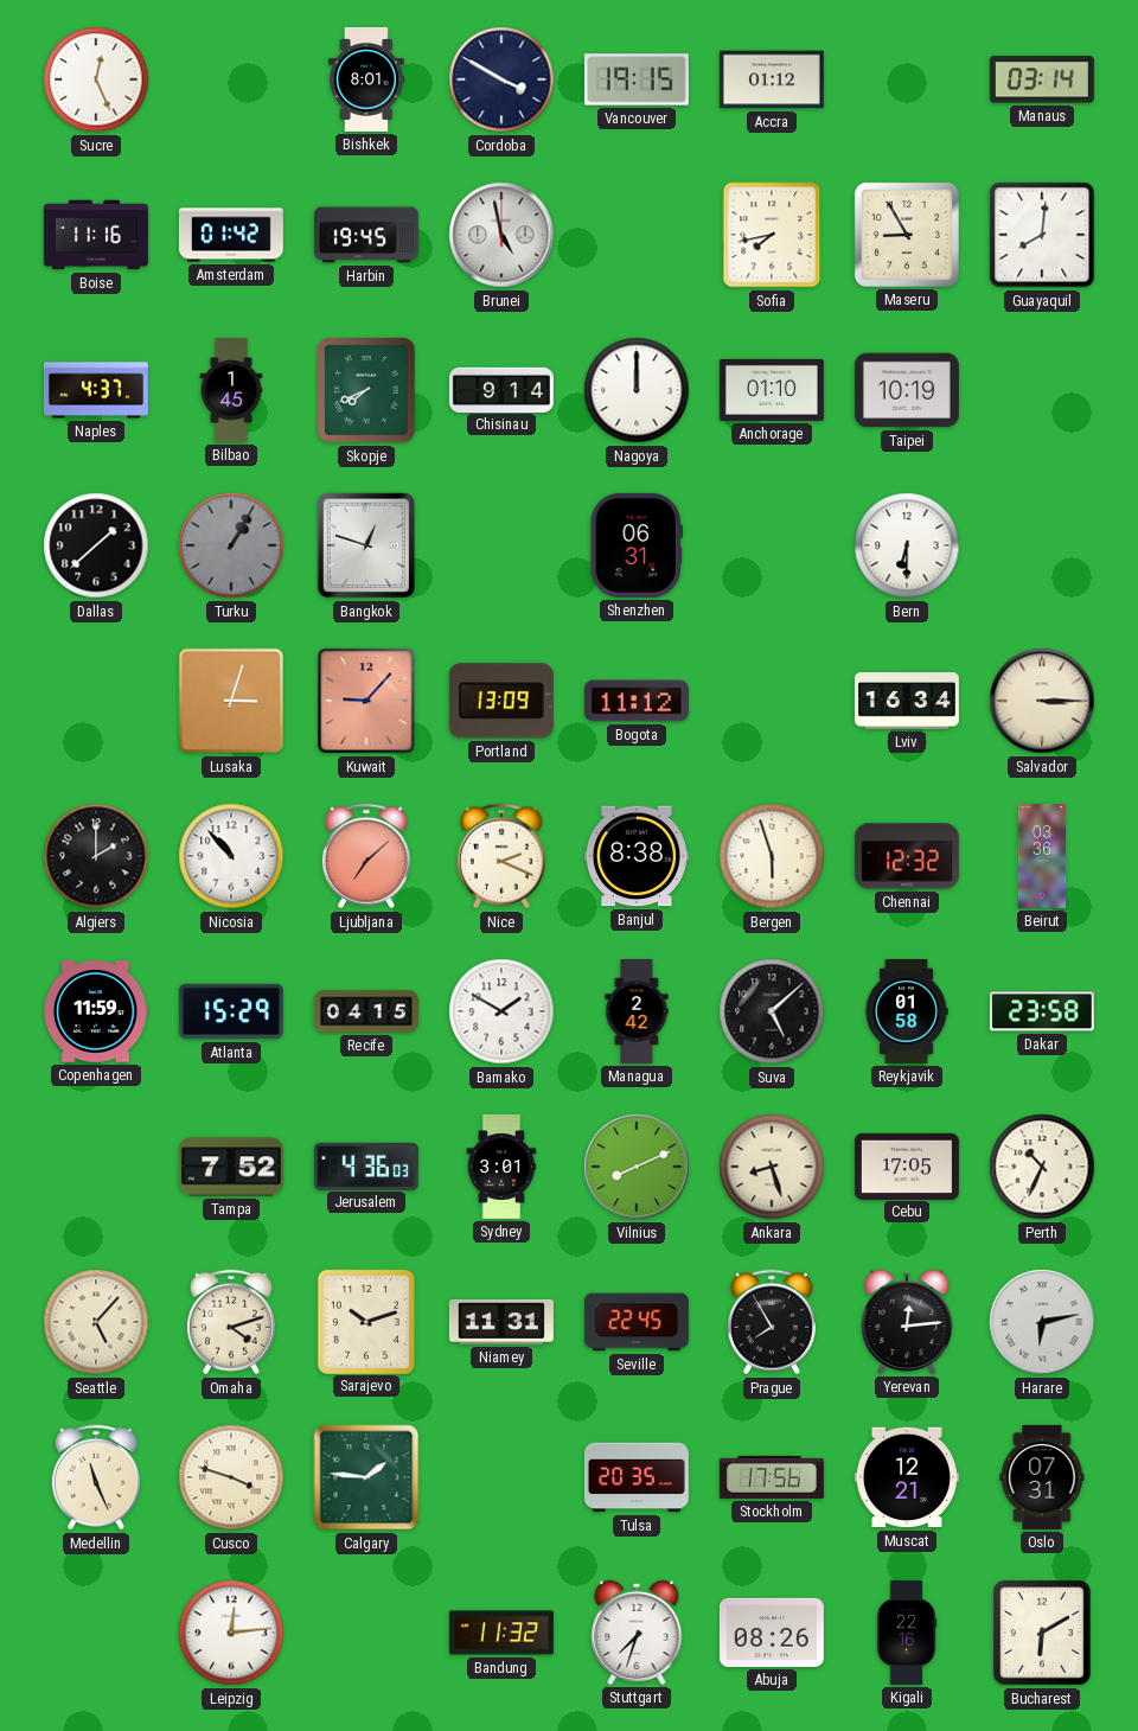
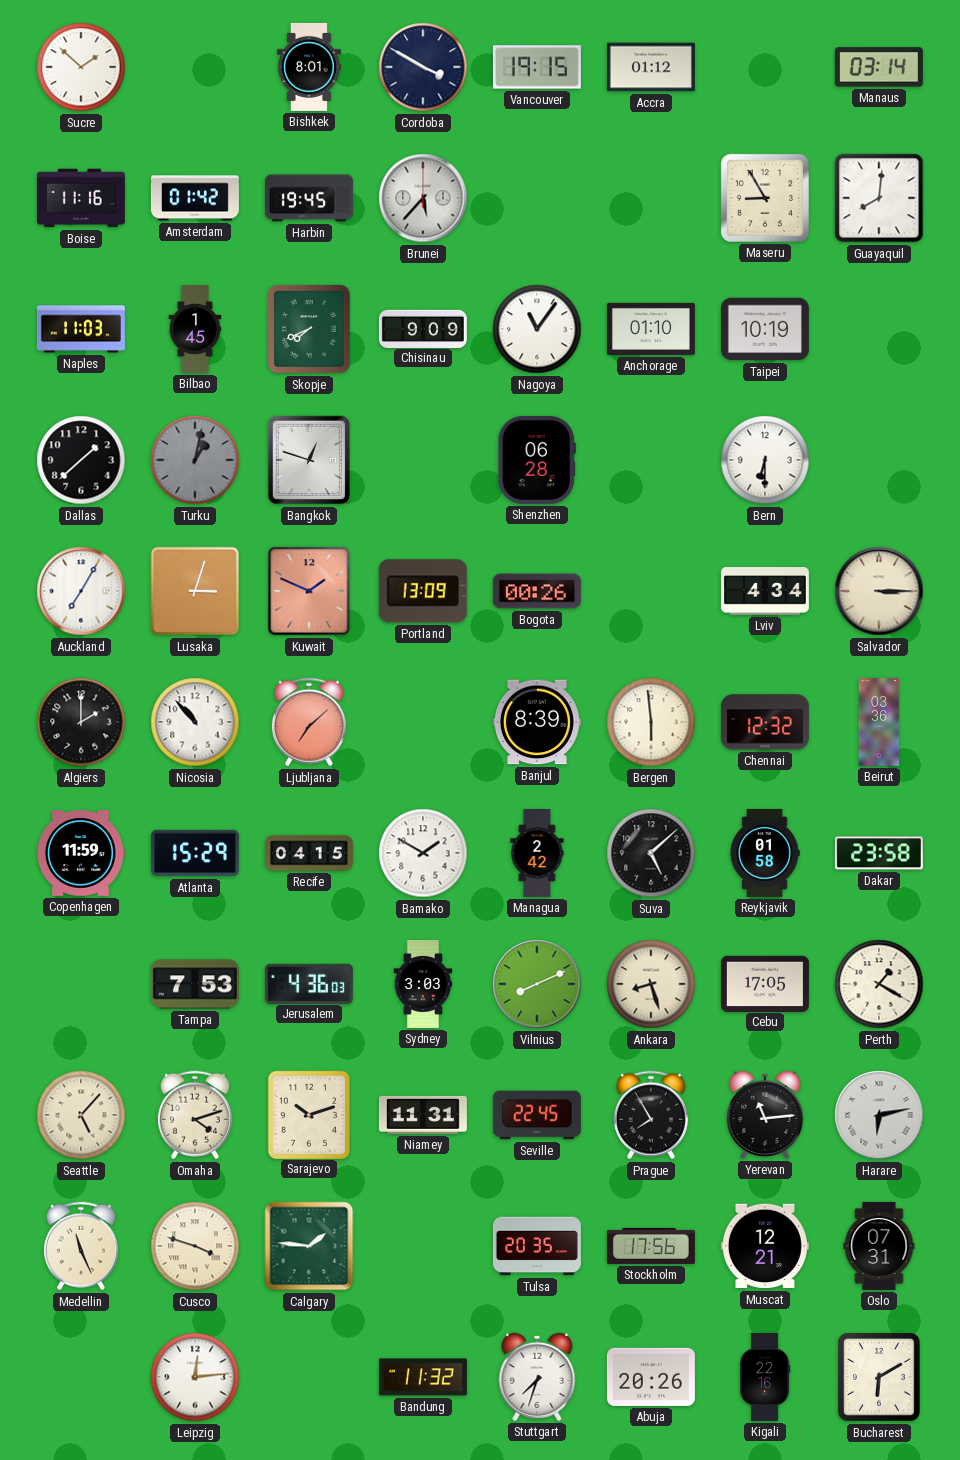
Sucre: 12:26 -> 1:52
Brunei: 4:58 -> 5:37
Sofia: 7:43 -> none
Naples: 4:37 -> 11:03
Chisinau: 9:14 -> 9:09
Nagoya: 12:00 -> 11:06
Turku: 1:05 -> 1:02
Shenzhen: 06:31 -> 06:28
Auckland: none -> 7:05
Kuwait: 9:07 -> 1:49
Bogota: 11:12 -> 00:26
Lviv: 16:34 -> 4:34
Nice: 2:19 -> none
Banjul: 8:38 -> 8:39
Bergen: 5:57 -> 5:59
Tampa: 7:52 -> 7:53
Sydney: 3:01 -> 3:03
Perth: 10:34 -> 1:20
Yerevan: 12:14 -> 11:14
Abuja: 08:26 -> 20:26
